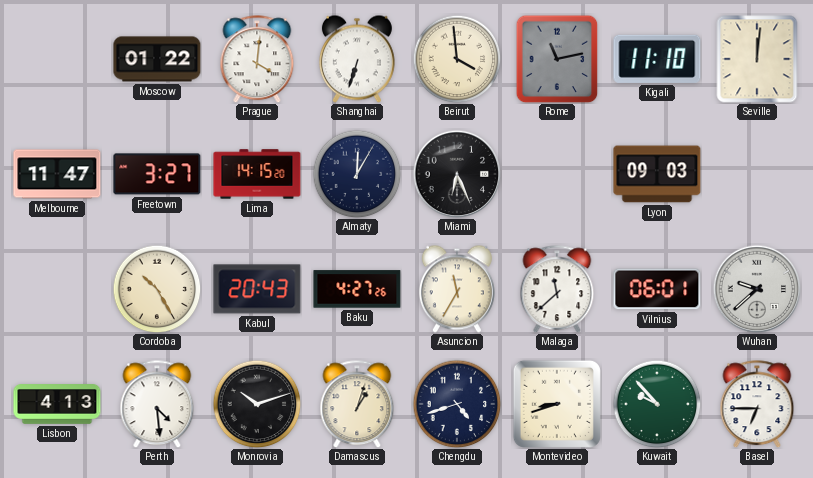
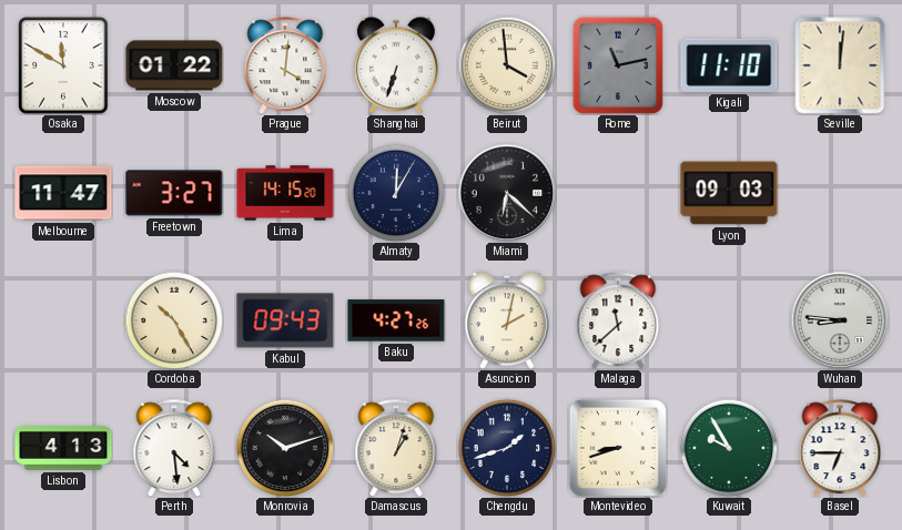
Osaka: none -> 11:50
Miami: 6:26 -> 6:22
Kabul: 20:43 -> 09:43
Asuncion: 11:35 -> 2:02
Vilnius: 06:01 -> none
Wuhan: 9:38 -> 8:46
Chengdu: 4:42 -> 1:42
Kuwait: 9:53 -> 9:55
